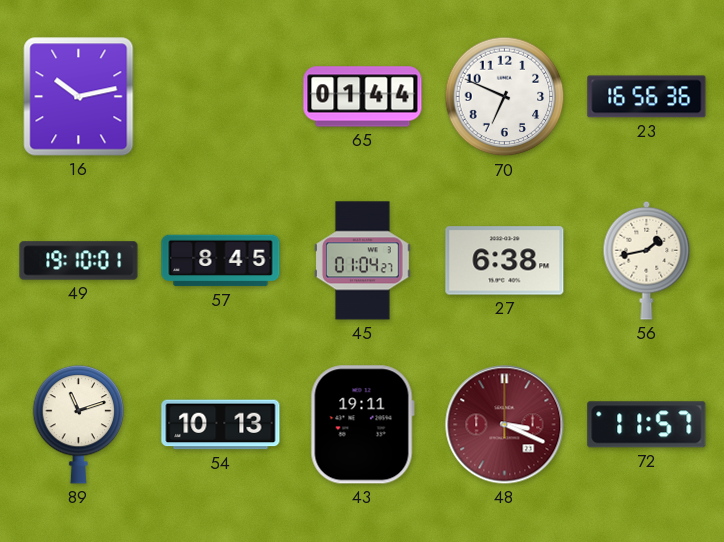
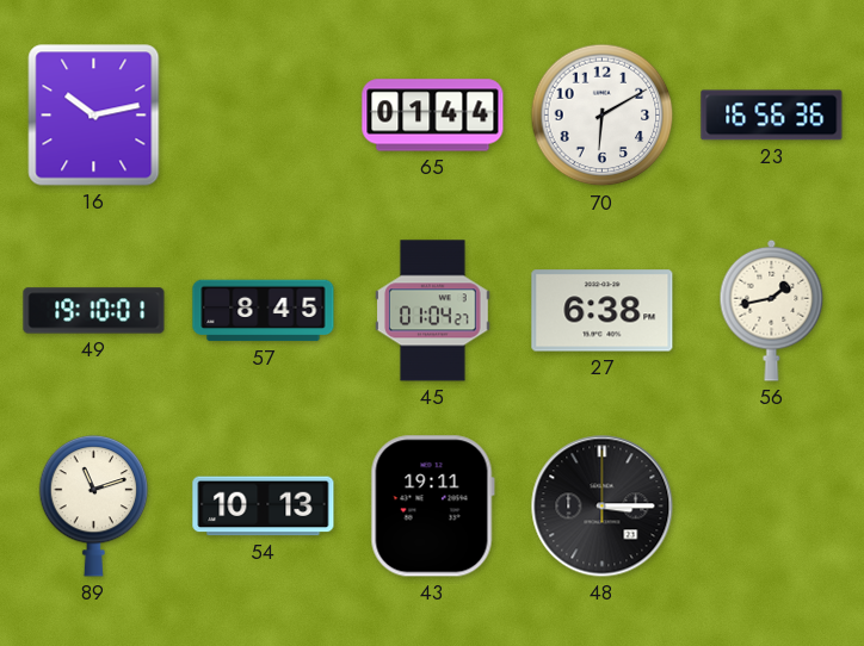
70: 6:49 -> 6:10
48: 3:19 -> 3:15
48 dial: burgundy -> black
72: 11:57 -> none
